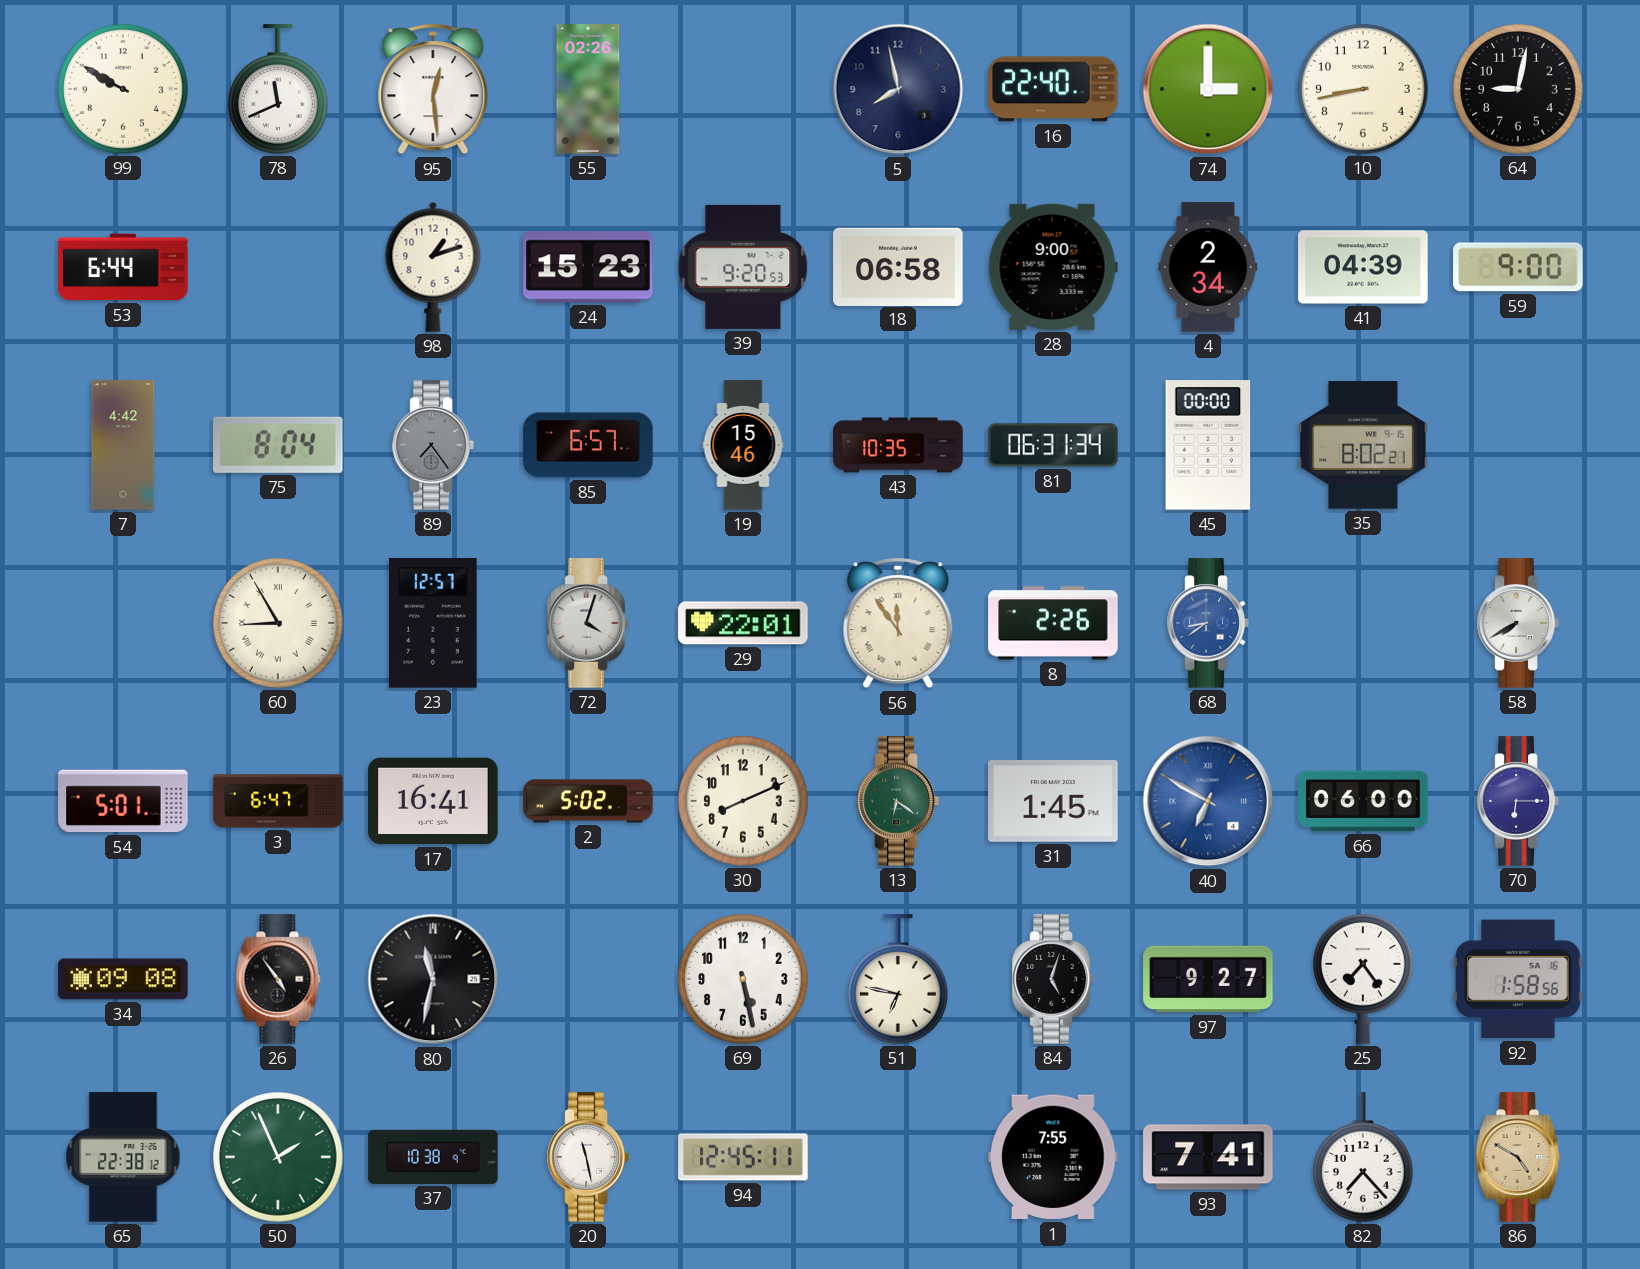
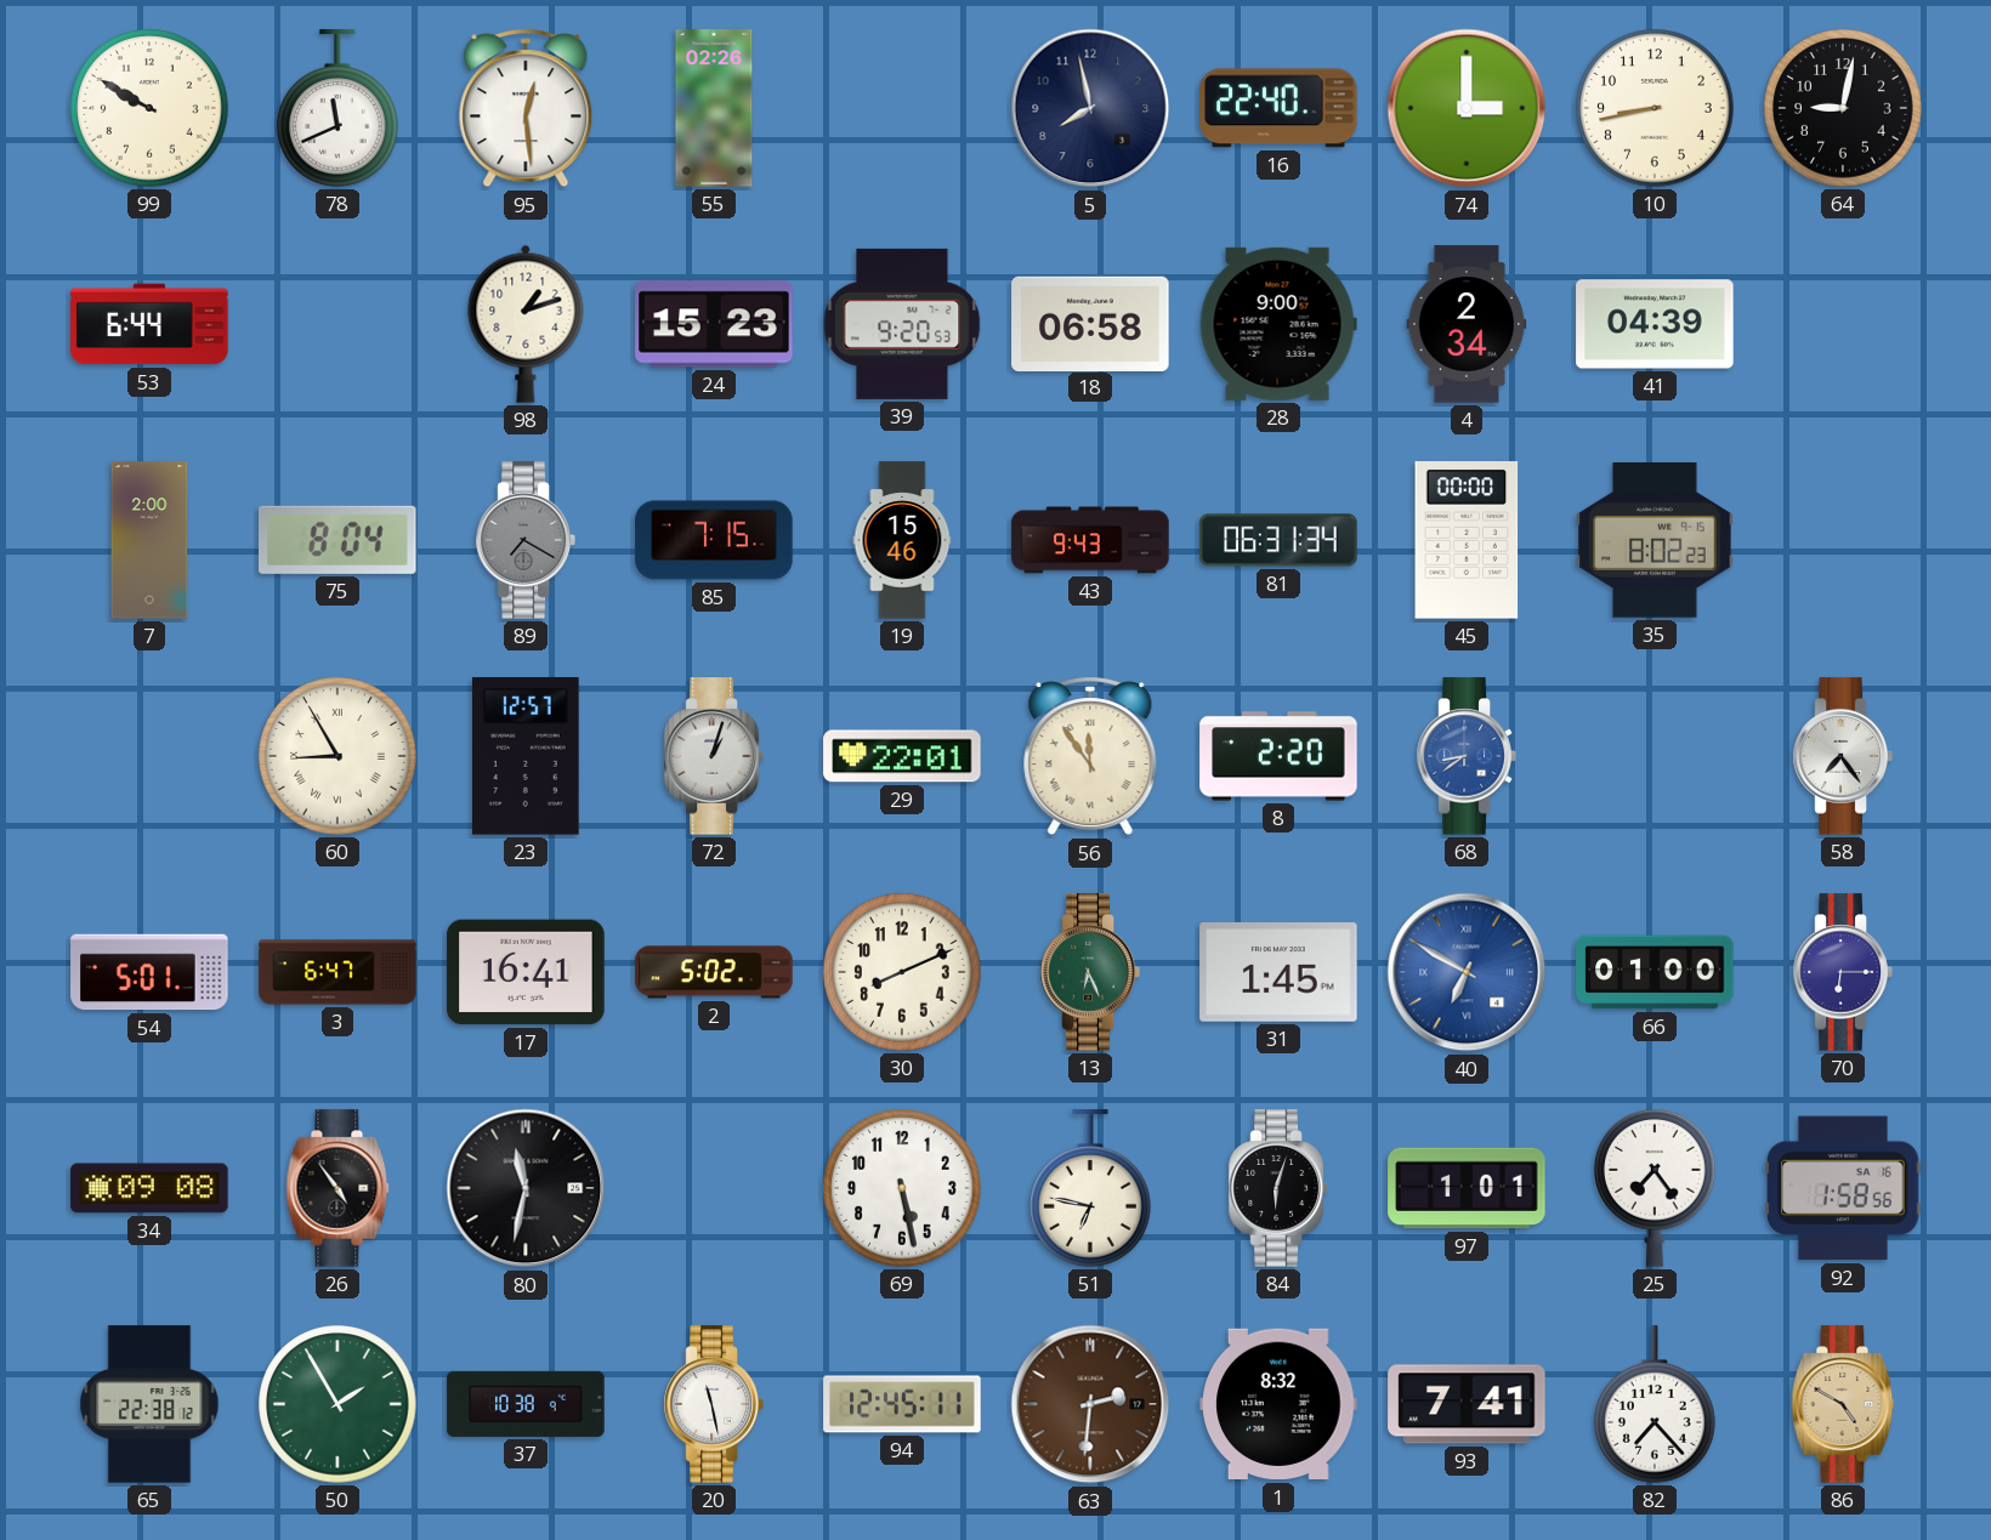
59: 9:00 -> none
7: 4:42 -> 2:00
89: 7:24 -> 7:20
85: 6:57 -> 7:15
43: 10:35 -> 9:43
35: 8:02:21 -> 8:02:23
72: 4:03 -> 1:03
8: 2:26 -> 2:20
58: 7:40 -> 7:24
13: 6:21 -> 6:26
66: 06:00 -> 01:00
84: 5:03 -> 6:03
97: 9:27 -> 1:01
50: 1:56 -> 1:55
63: none -> 2:31
1: 7:55 -> 8:32
